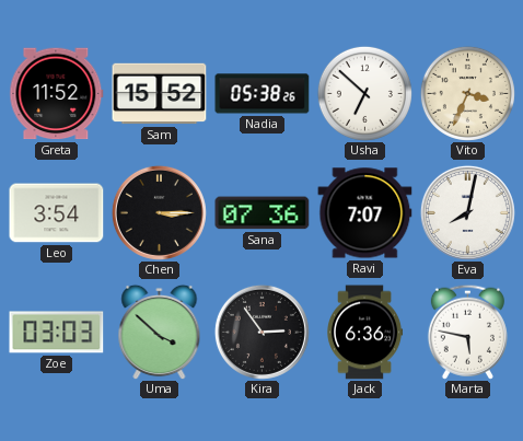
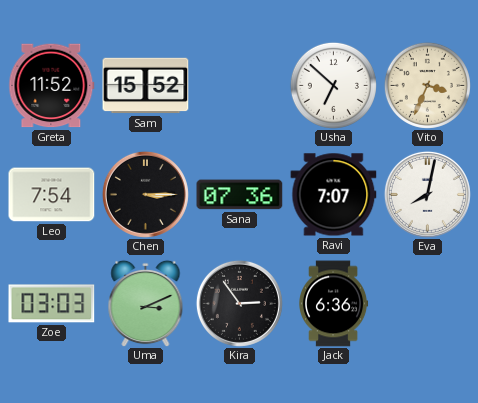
Nadia: 05:38 -> none
Leo: 3:54 -> 7:54
Uma: 3:52 -> 3:11
Marta: 5:47 -> none
